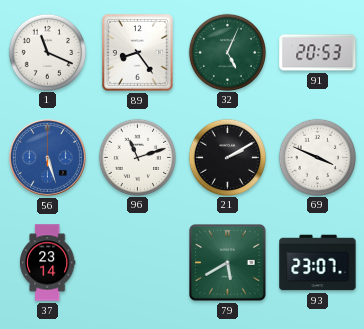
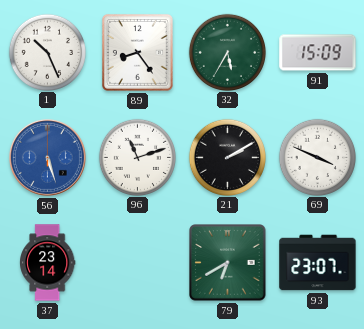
1: 11:19 -> 10:26
32: 5:04 -> 5:35
91: 20:53 -> 15:09
79: 5:40 -> 6:40
